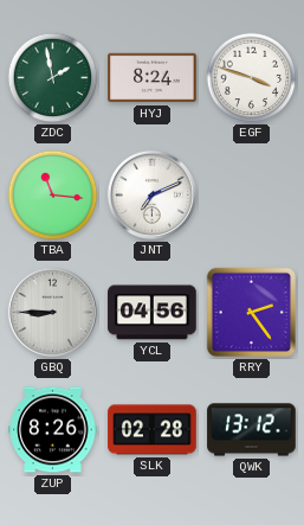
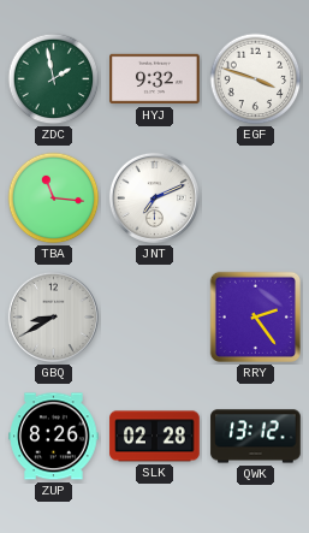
HYJ: 8:24 -> 9:32
GBQ: 8:45 -> 8:40
YCL: 04:56 -> none
